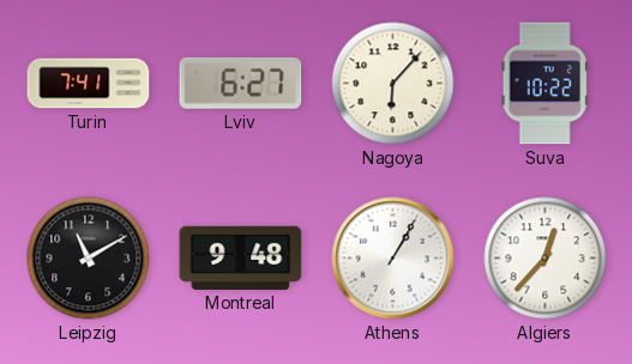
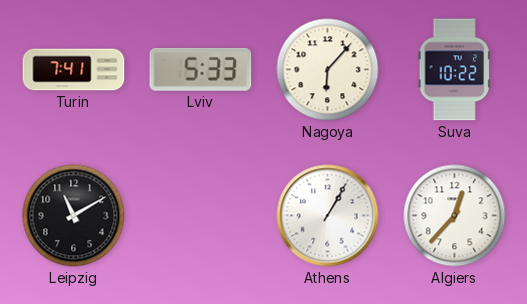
Lviv: 6:27 -> 5:33
Montreal: 9:48 -> none
